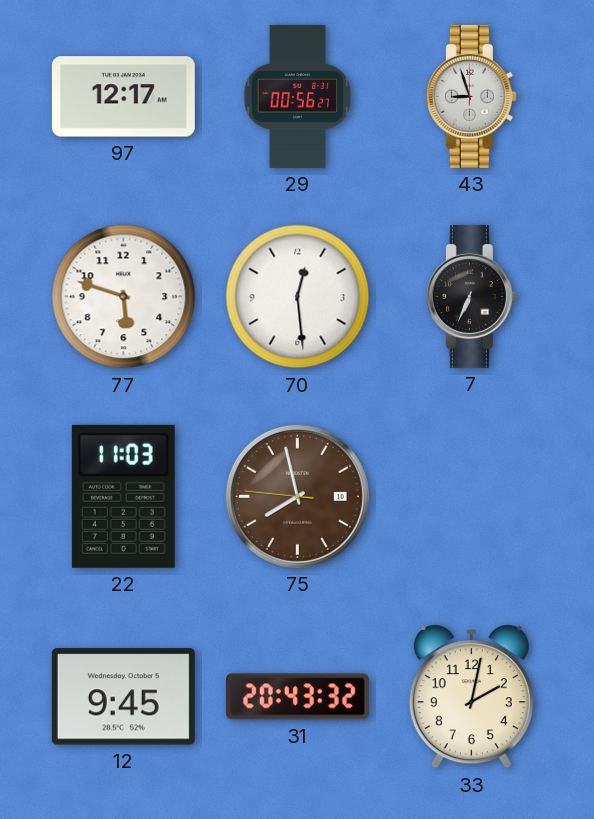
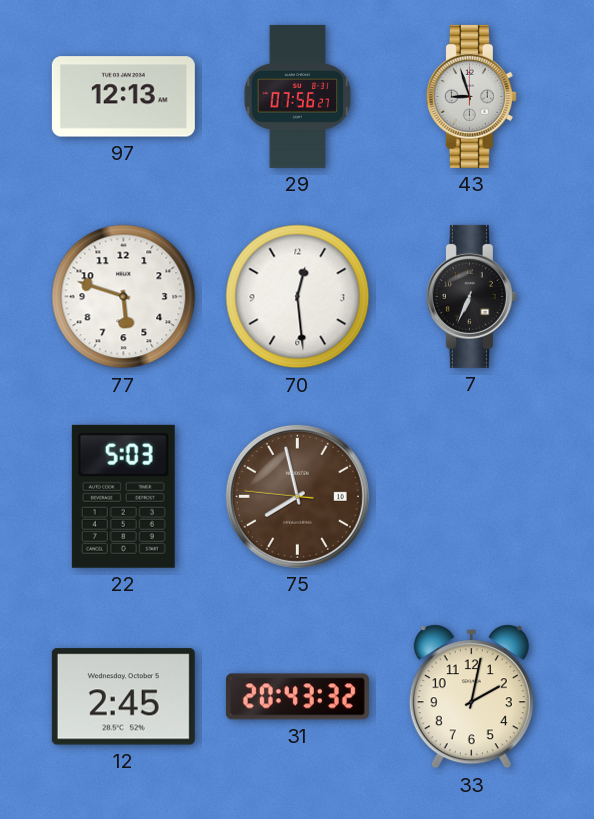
97: 12:17 -> 12:13
29: 00:56 -> 07:56
22: 11:03 -> 5:03
12: 9:45 -> 2:45
